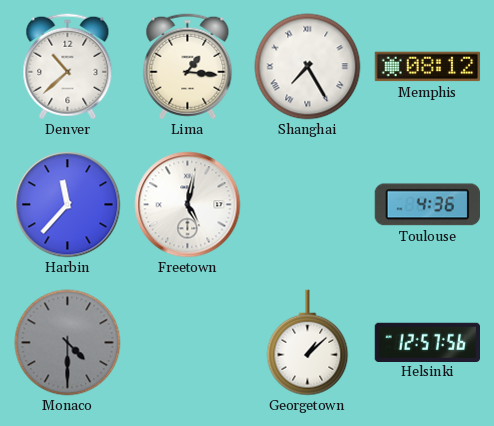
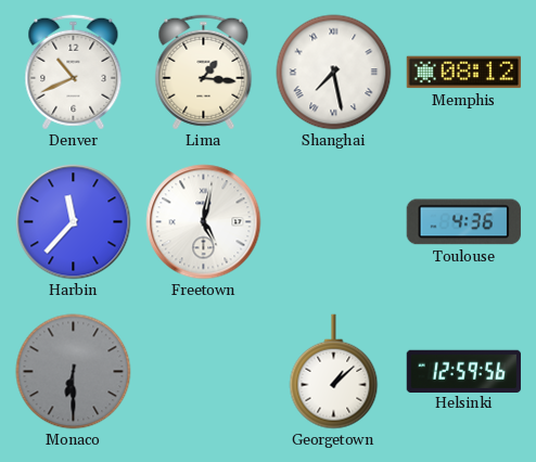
Denver: 10:38 -> 10:41
Shanghai: 7:25 -> 7:28
Monaco: 4:30 -> 6:30
Helsinki: 12:57 -> 12:59
